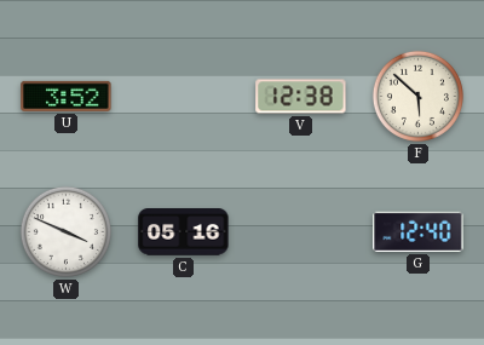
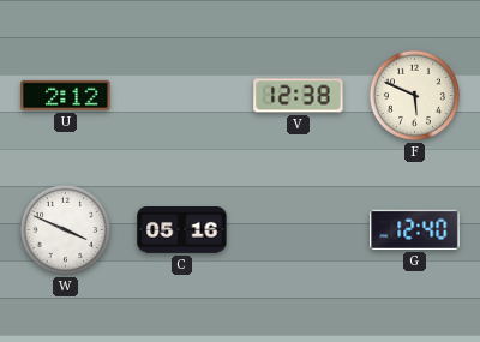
U: 3:52 -> 2:12
F: 5:52 -> 5:49
